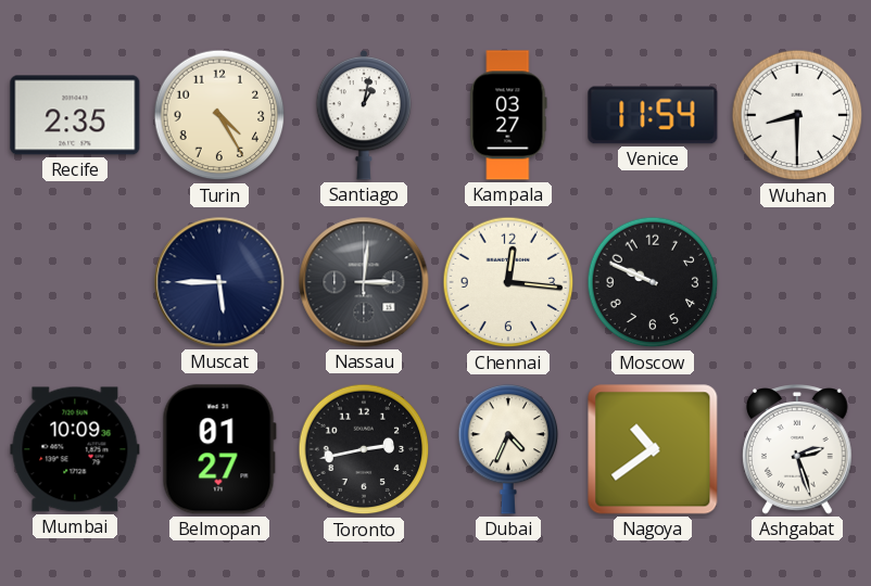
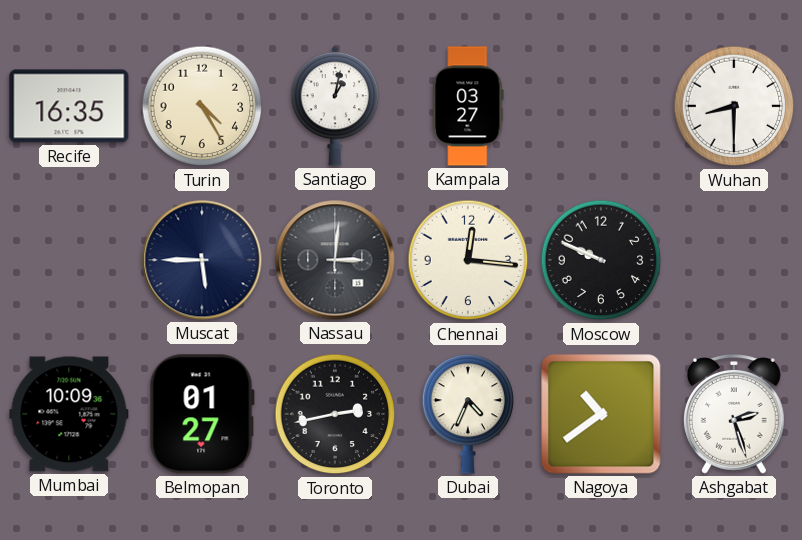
Recife: 2:35 -> 16:35
Venice: 11:54 -> none
